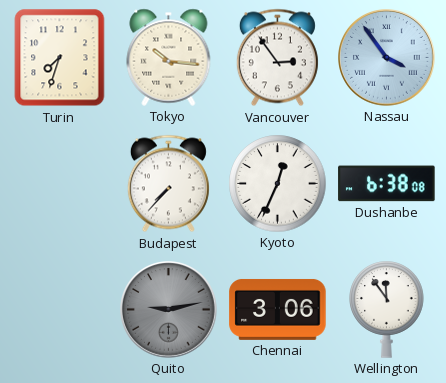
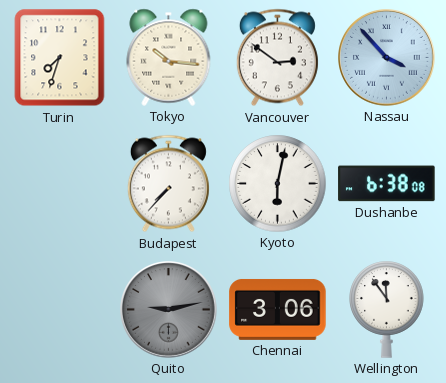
Vancouver: 2:54 -> 2:51
Nassau: 3:54 -> 3:53
Kyoto: 12:34 -> 6:02
